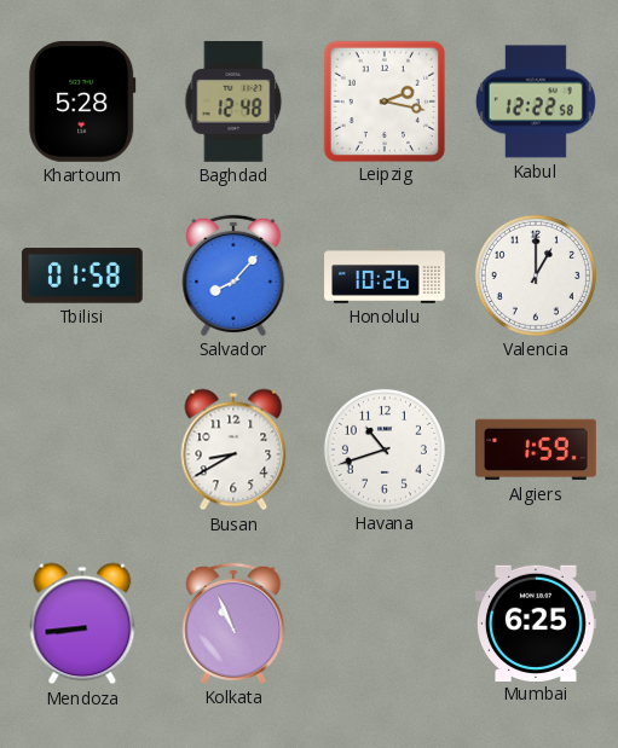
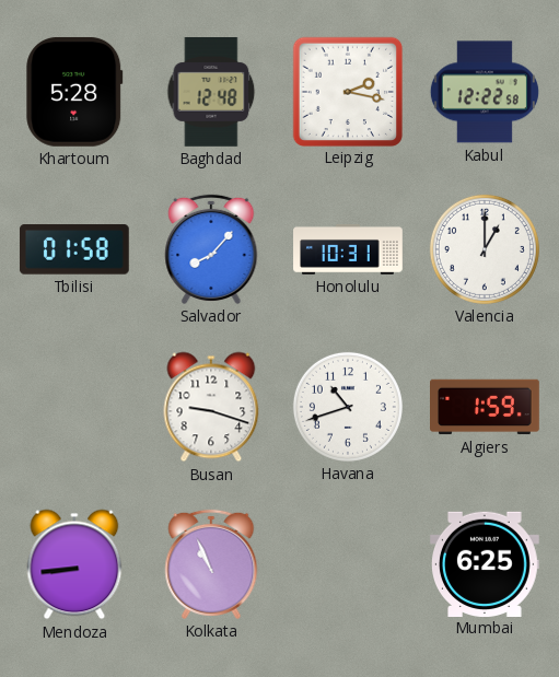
Honolulu: 10:26 -> 10:31
Busan: 8:40 -> 9:18
